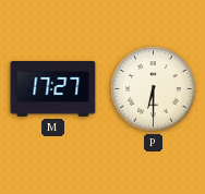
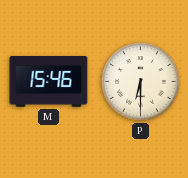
M: 17:27 -> 15:46
